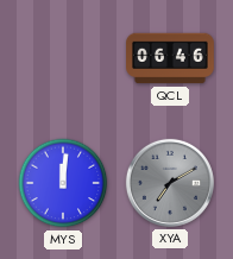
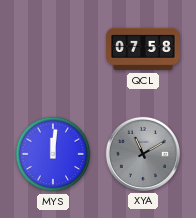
QCL: 06:46 -> 07:58
XYA: 7:10 -> 11:10
